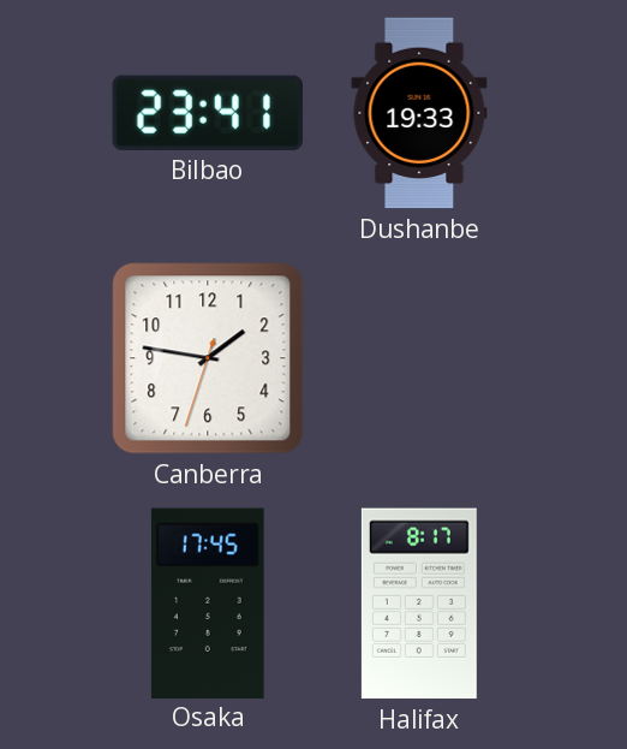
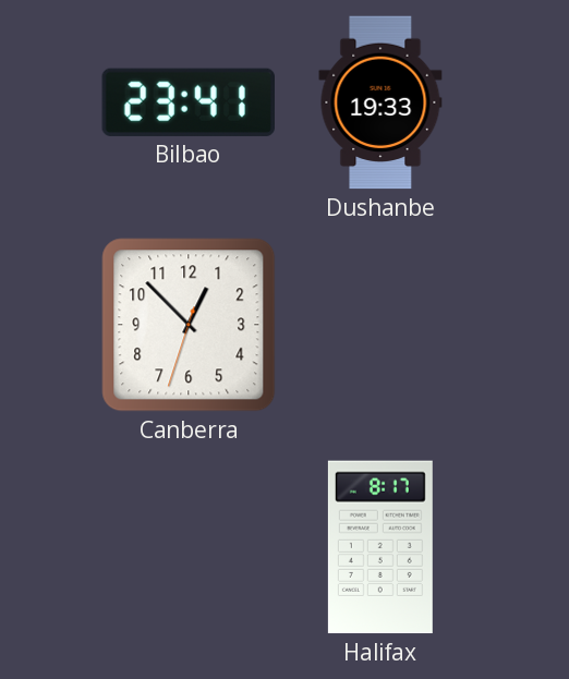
Canberra: 1:46 -> 12:52
Osaka: 17:45 -> none
